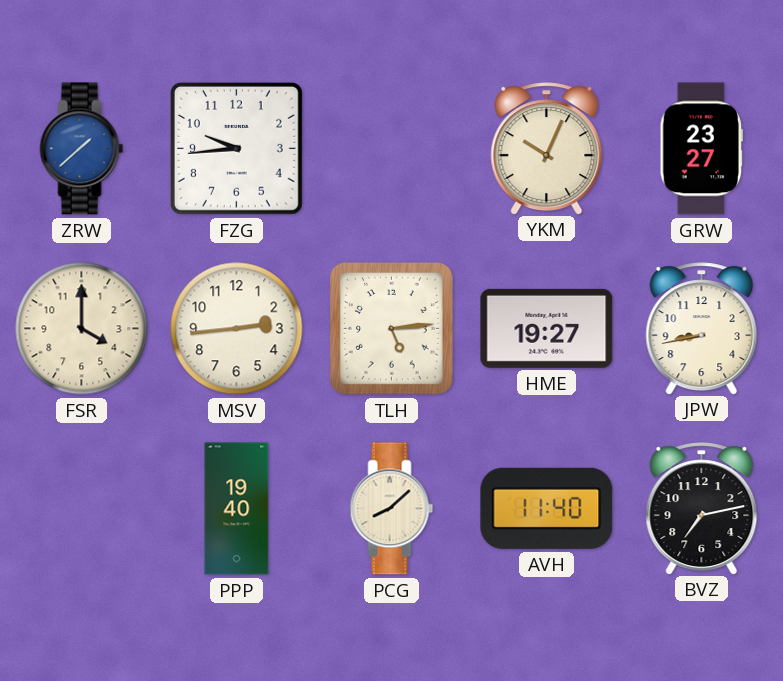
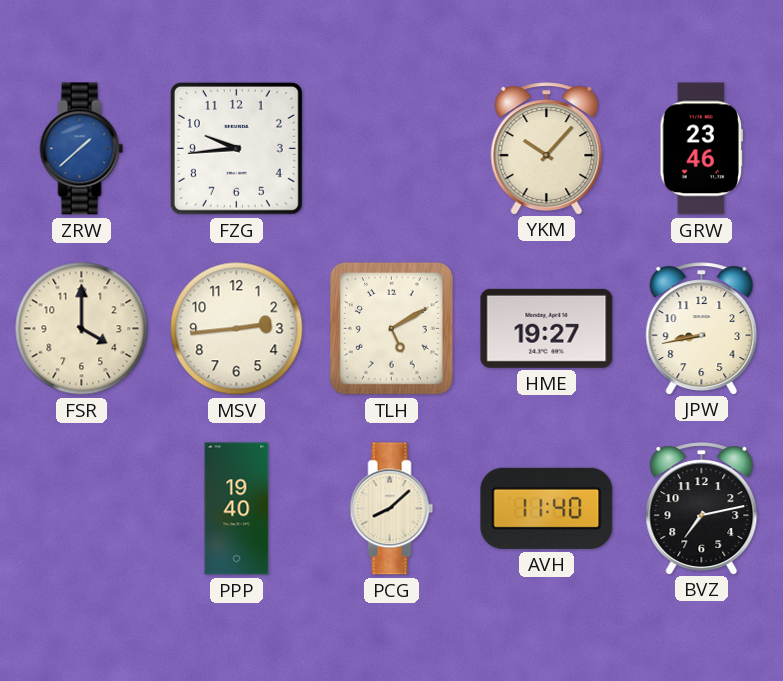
YKM: 10:04 -> 10:07
GRW: 23:27 -> 23:46
TLH: 5:14 -> 5:10
